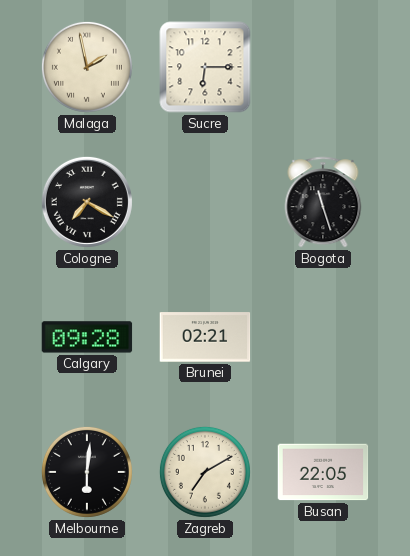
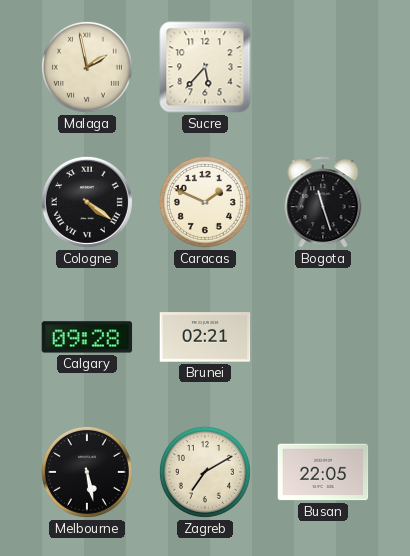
Sucre: 6:15 -> 5:37
Cologne: 7:20 -> 4:21
Caracas: none -> 1:49
Melbourne: 6:01 -> 5:28
